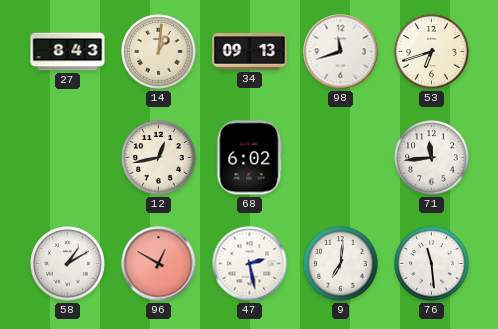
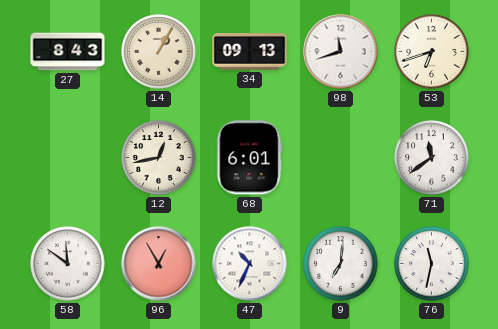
14: 1:01 -> 1:05
68: 6:02 -> 6:01
71: 11:44 -> 11:39
58: 1:10 -> 11:51
96: 12:50 -> 12:55
47: 2:28 -> 10:34
76: 11:29 -> 11:32
